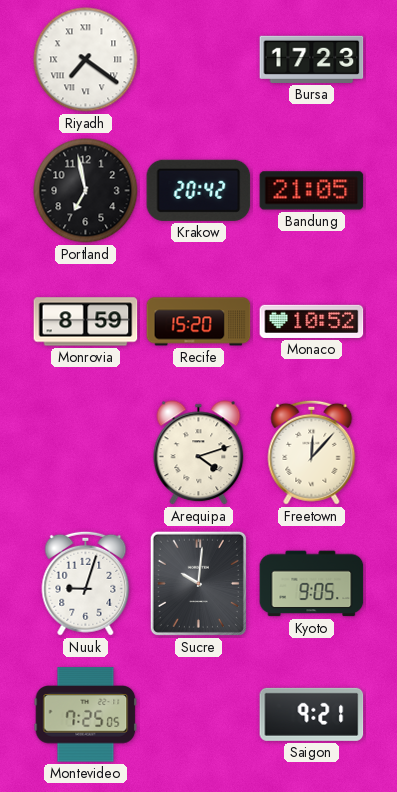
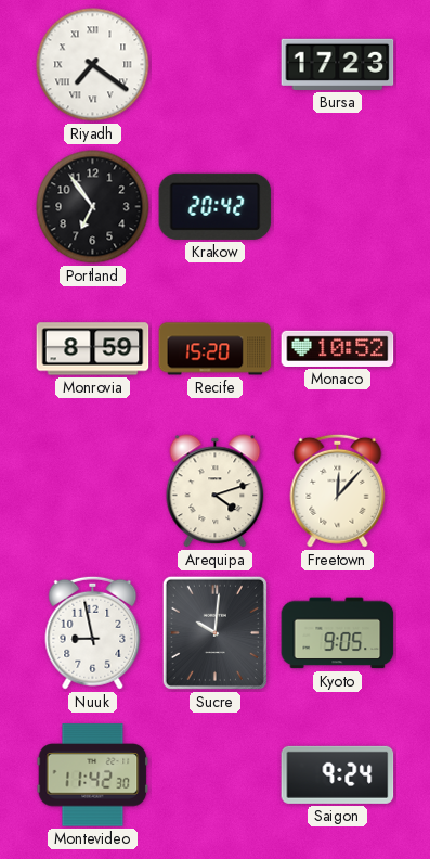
Portland: 6:58 -> 6:54
Bandung: 21:05 -> none
Nuuk: 9:03 -> 8:58
Montevideo: 7:25 -> 11:42
Saigon: 9:21 -> 9:24
